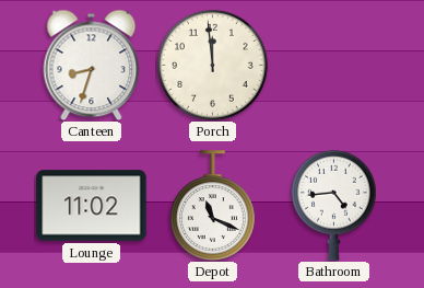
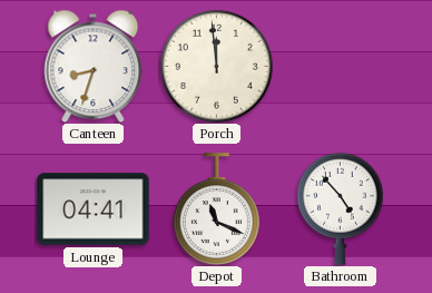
Lounge: 11:02 -> 04:41
Bathroom: 4:44 -> 4:53
